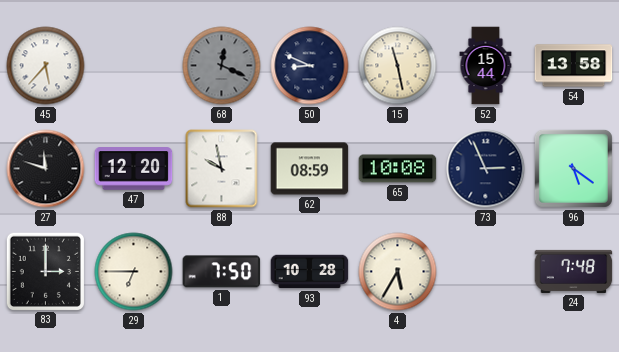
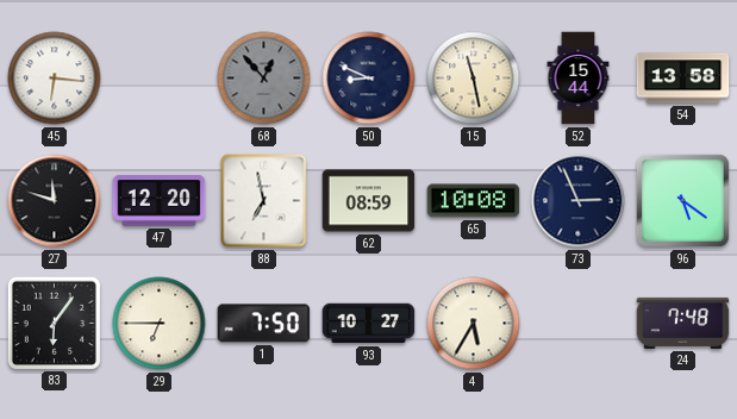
45: 5:37 -> 6:16
68: 12:19 -> 12:53
88: 9:58 -> 6:58
83: 3:00 -> 6:06
93: 10:28 -> 10:27
